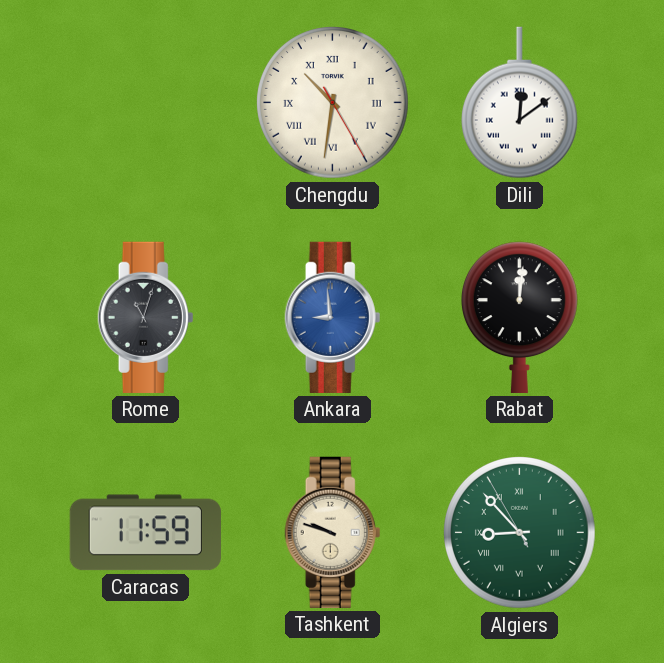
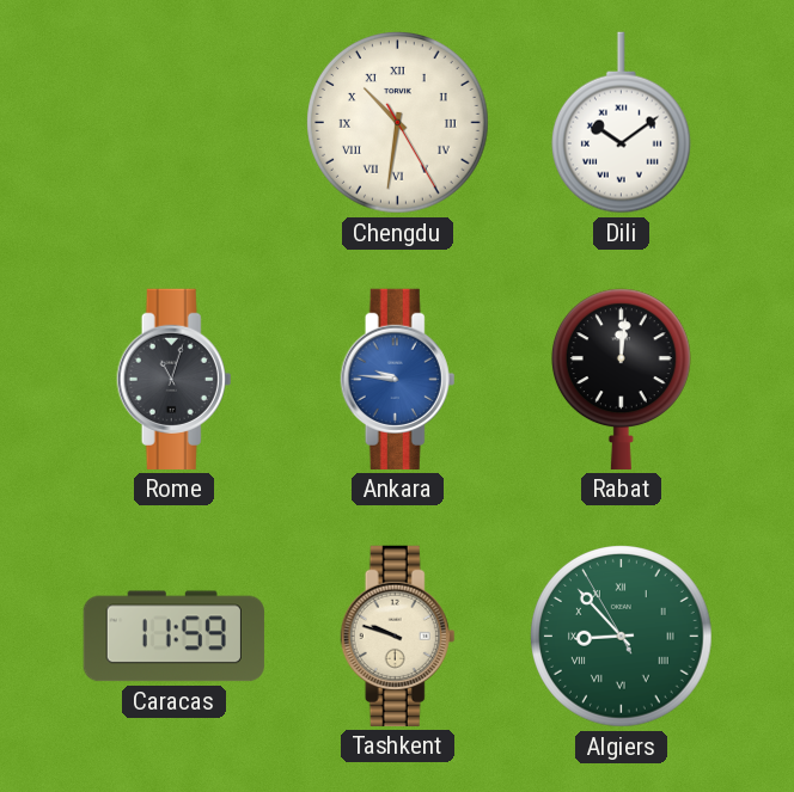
Dili: 12:09 -> 10:09
Ankara: 8:59 -> 9:46
